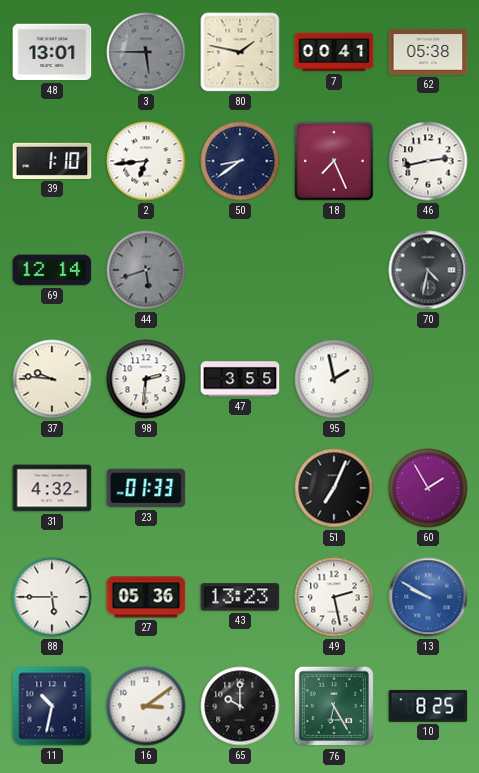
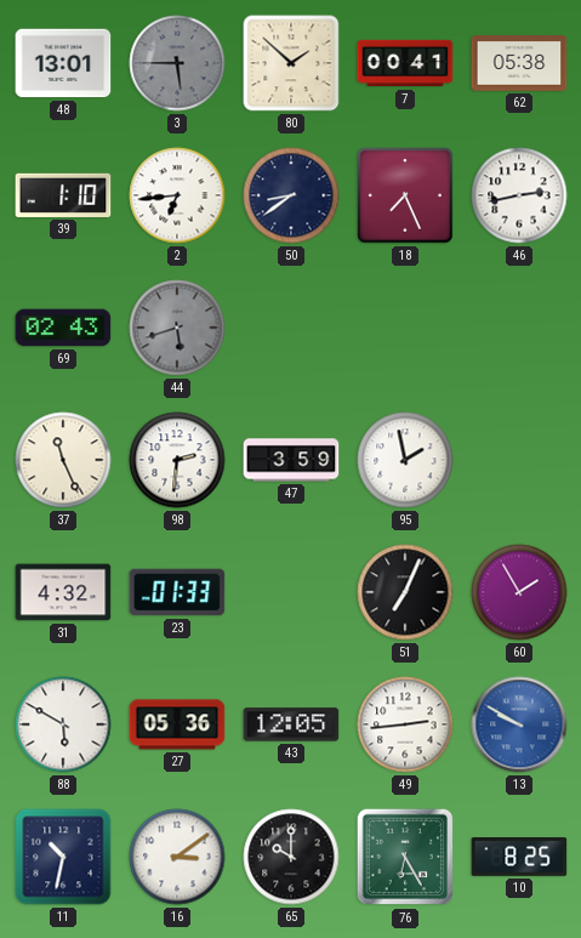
80: 1:47 -> 1:52
69: 12:14 -> 02:43
70: 4:32 -> none
37: 9:46 -> 11:26
47: 3:55 -> 3:59
88: 5:45 -> 5:50
43: 13:23 -> 12:05
49: 2:28 -> 2:44
